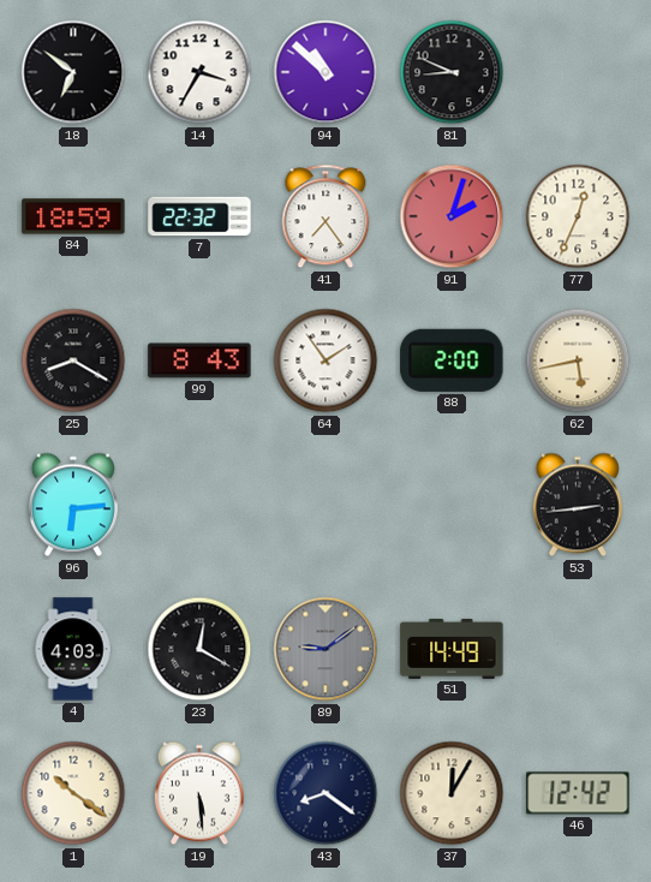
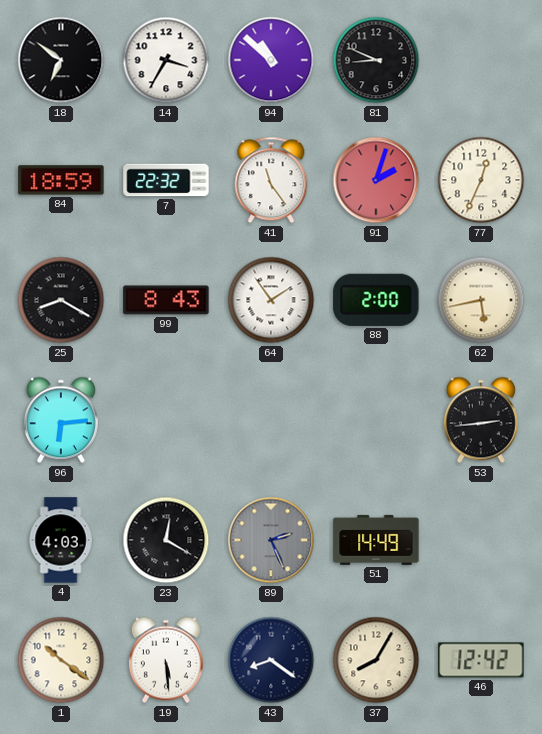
41: 7:24 -> 11:24
89: 9:09 -> 2:26
37: 12:05 -> 8:05
